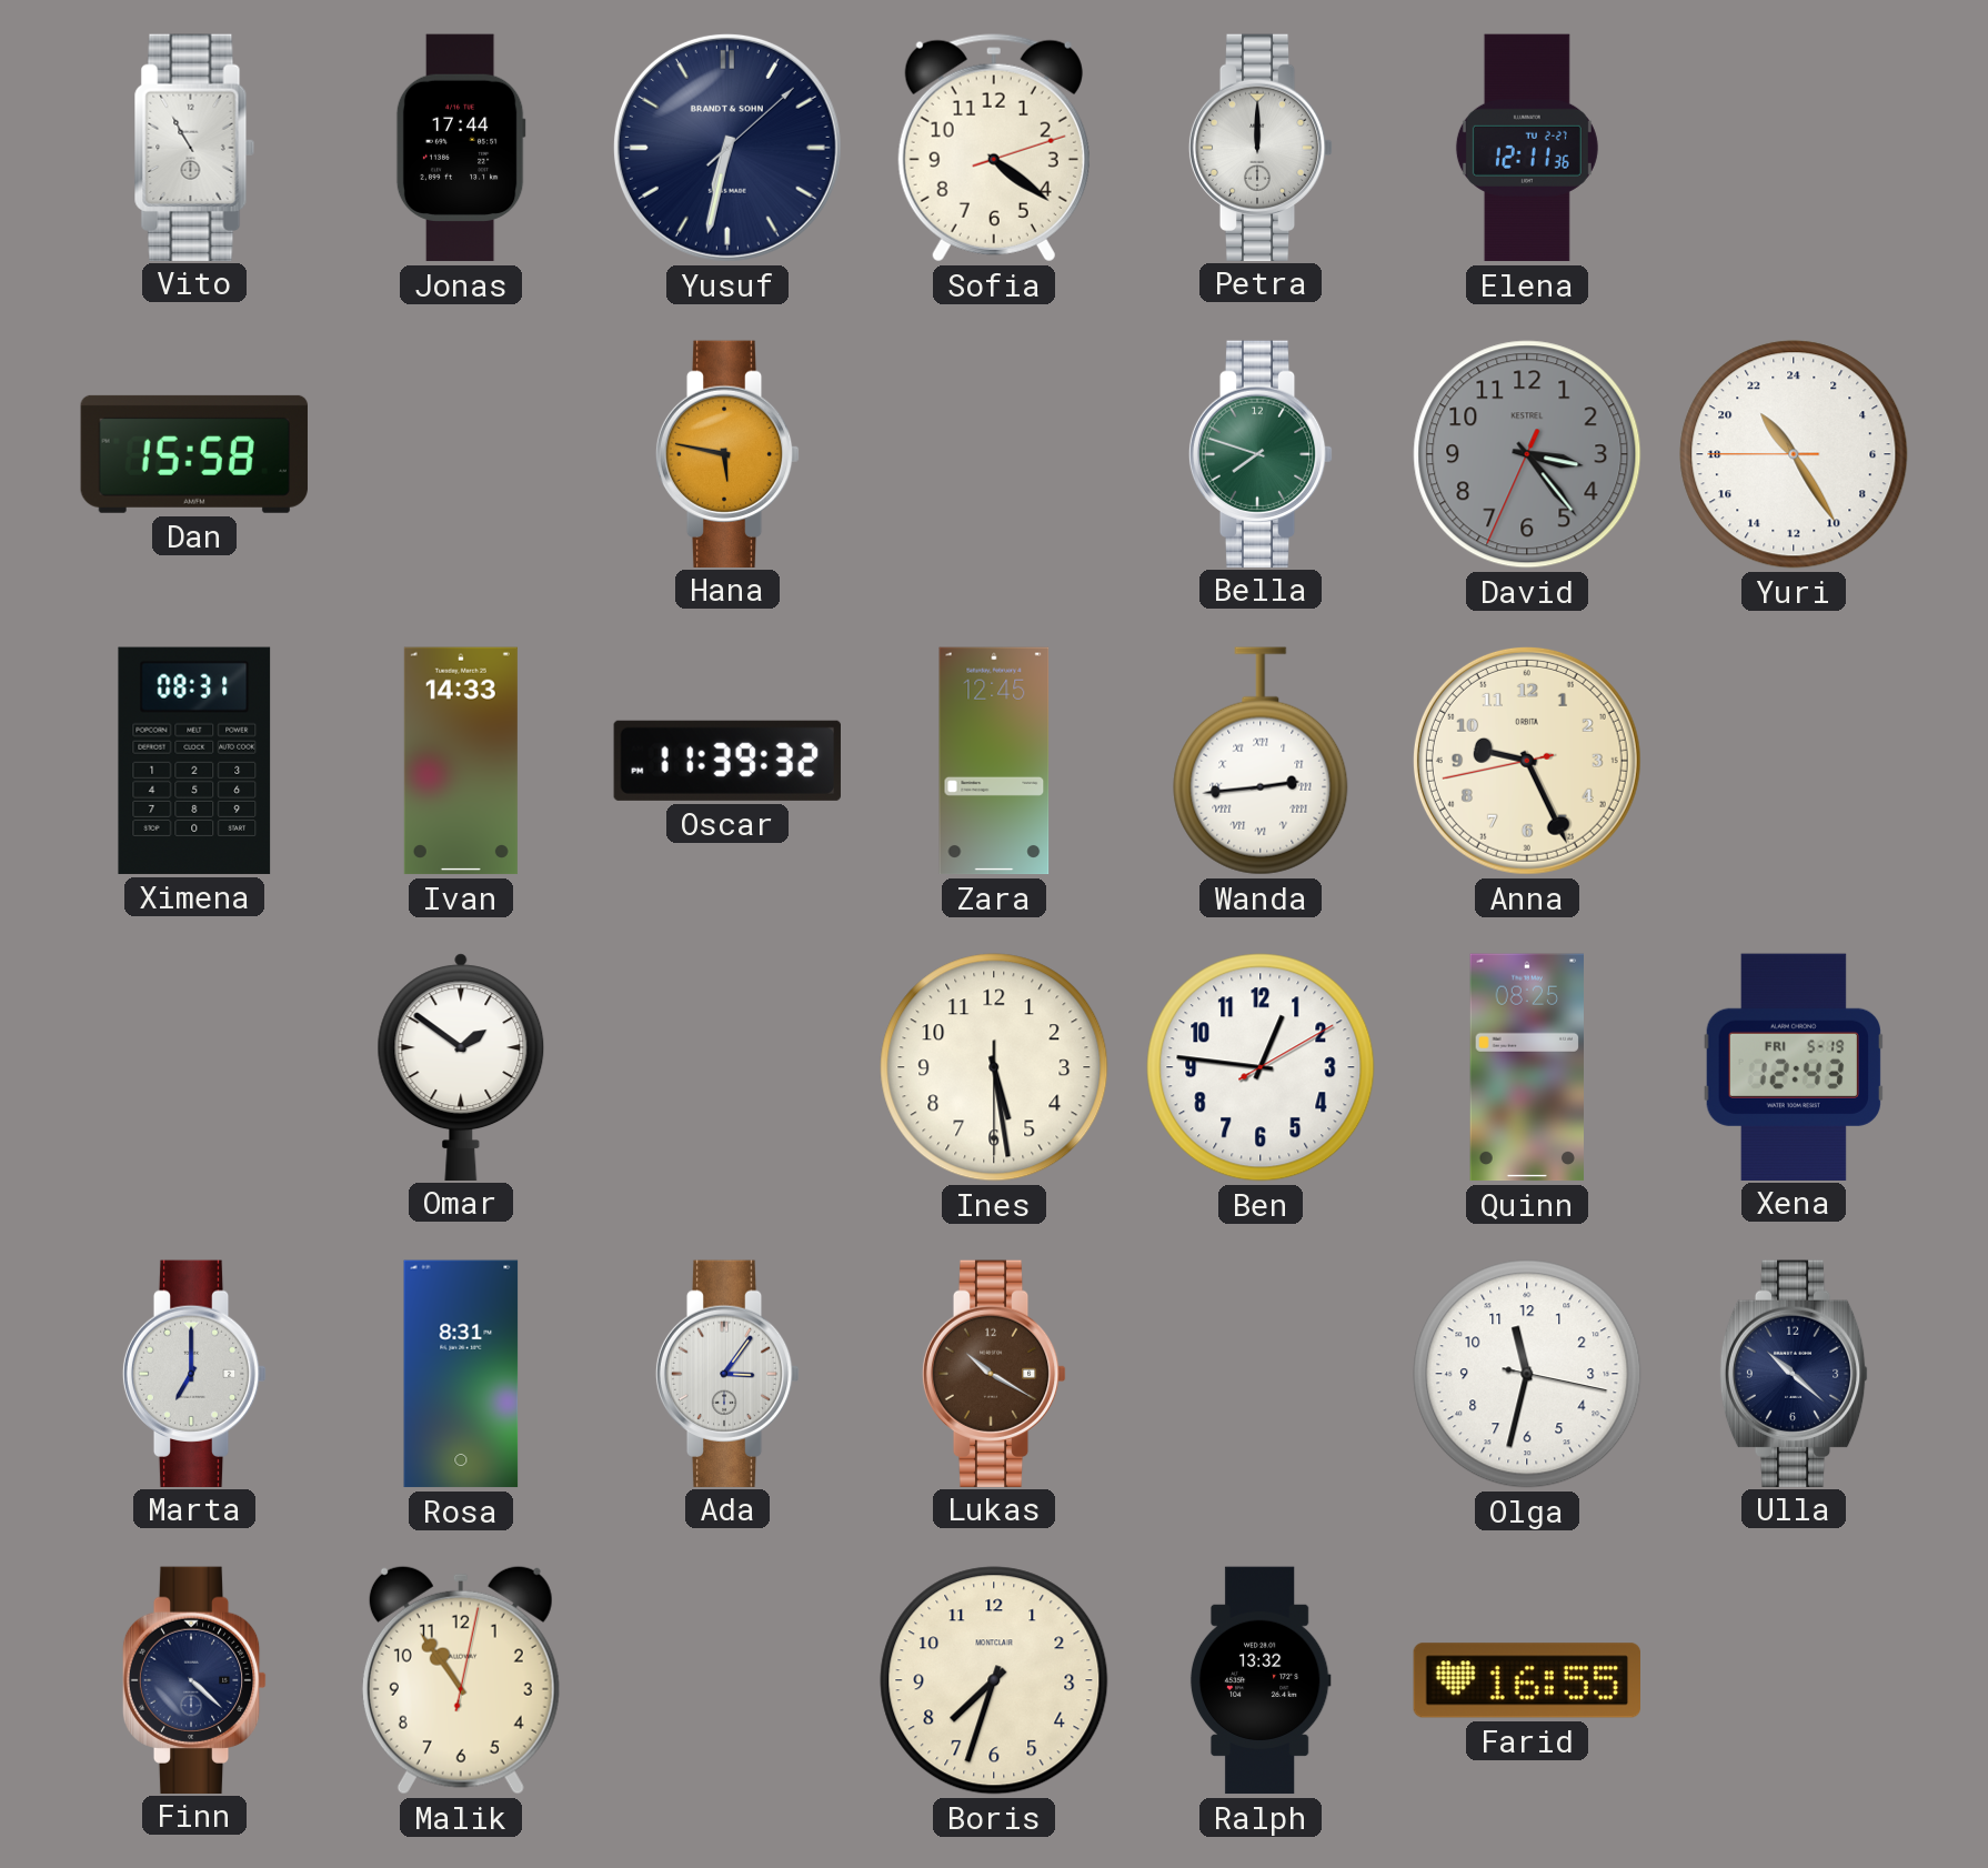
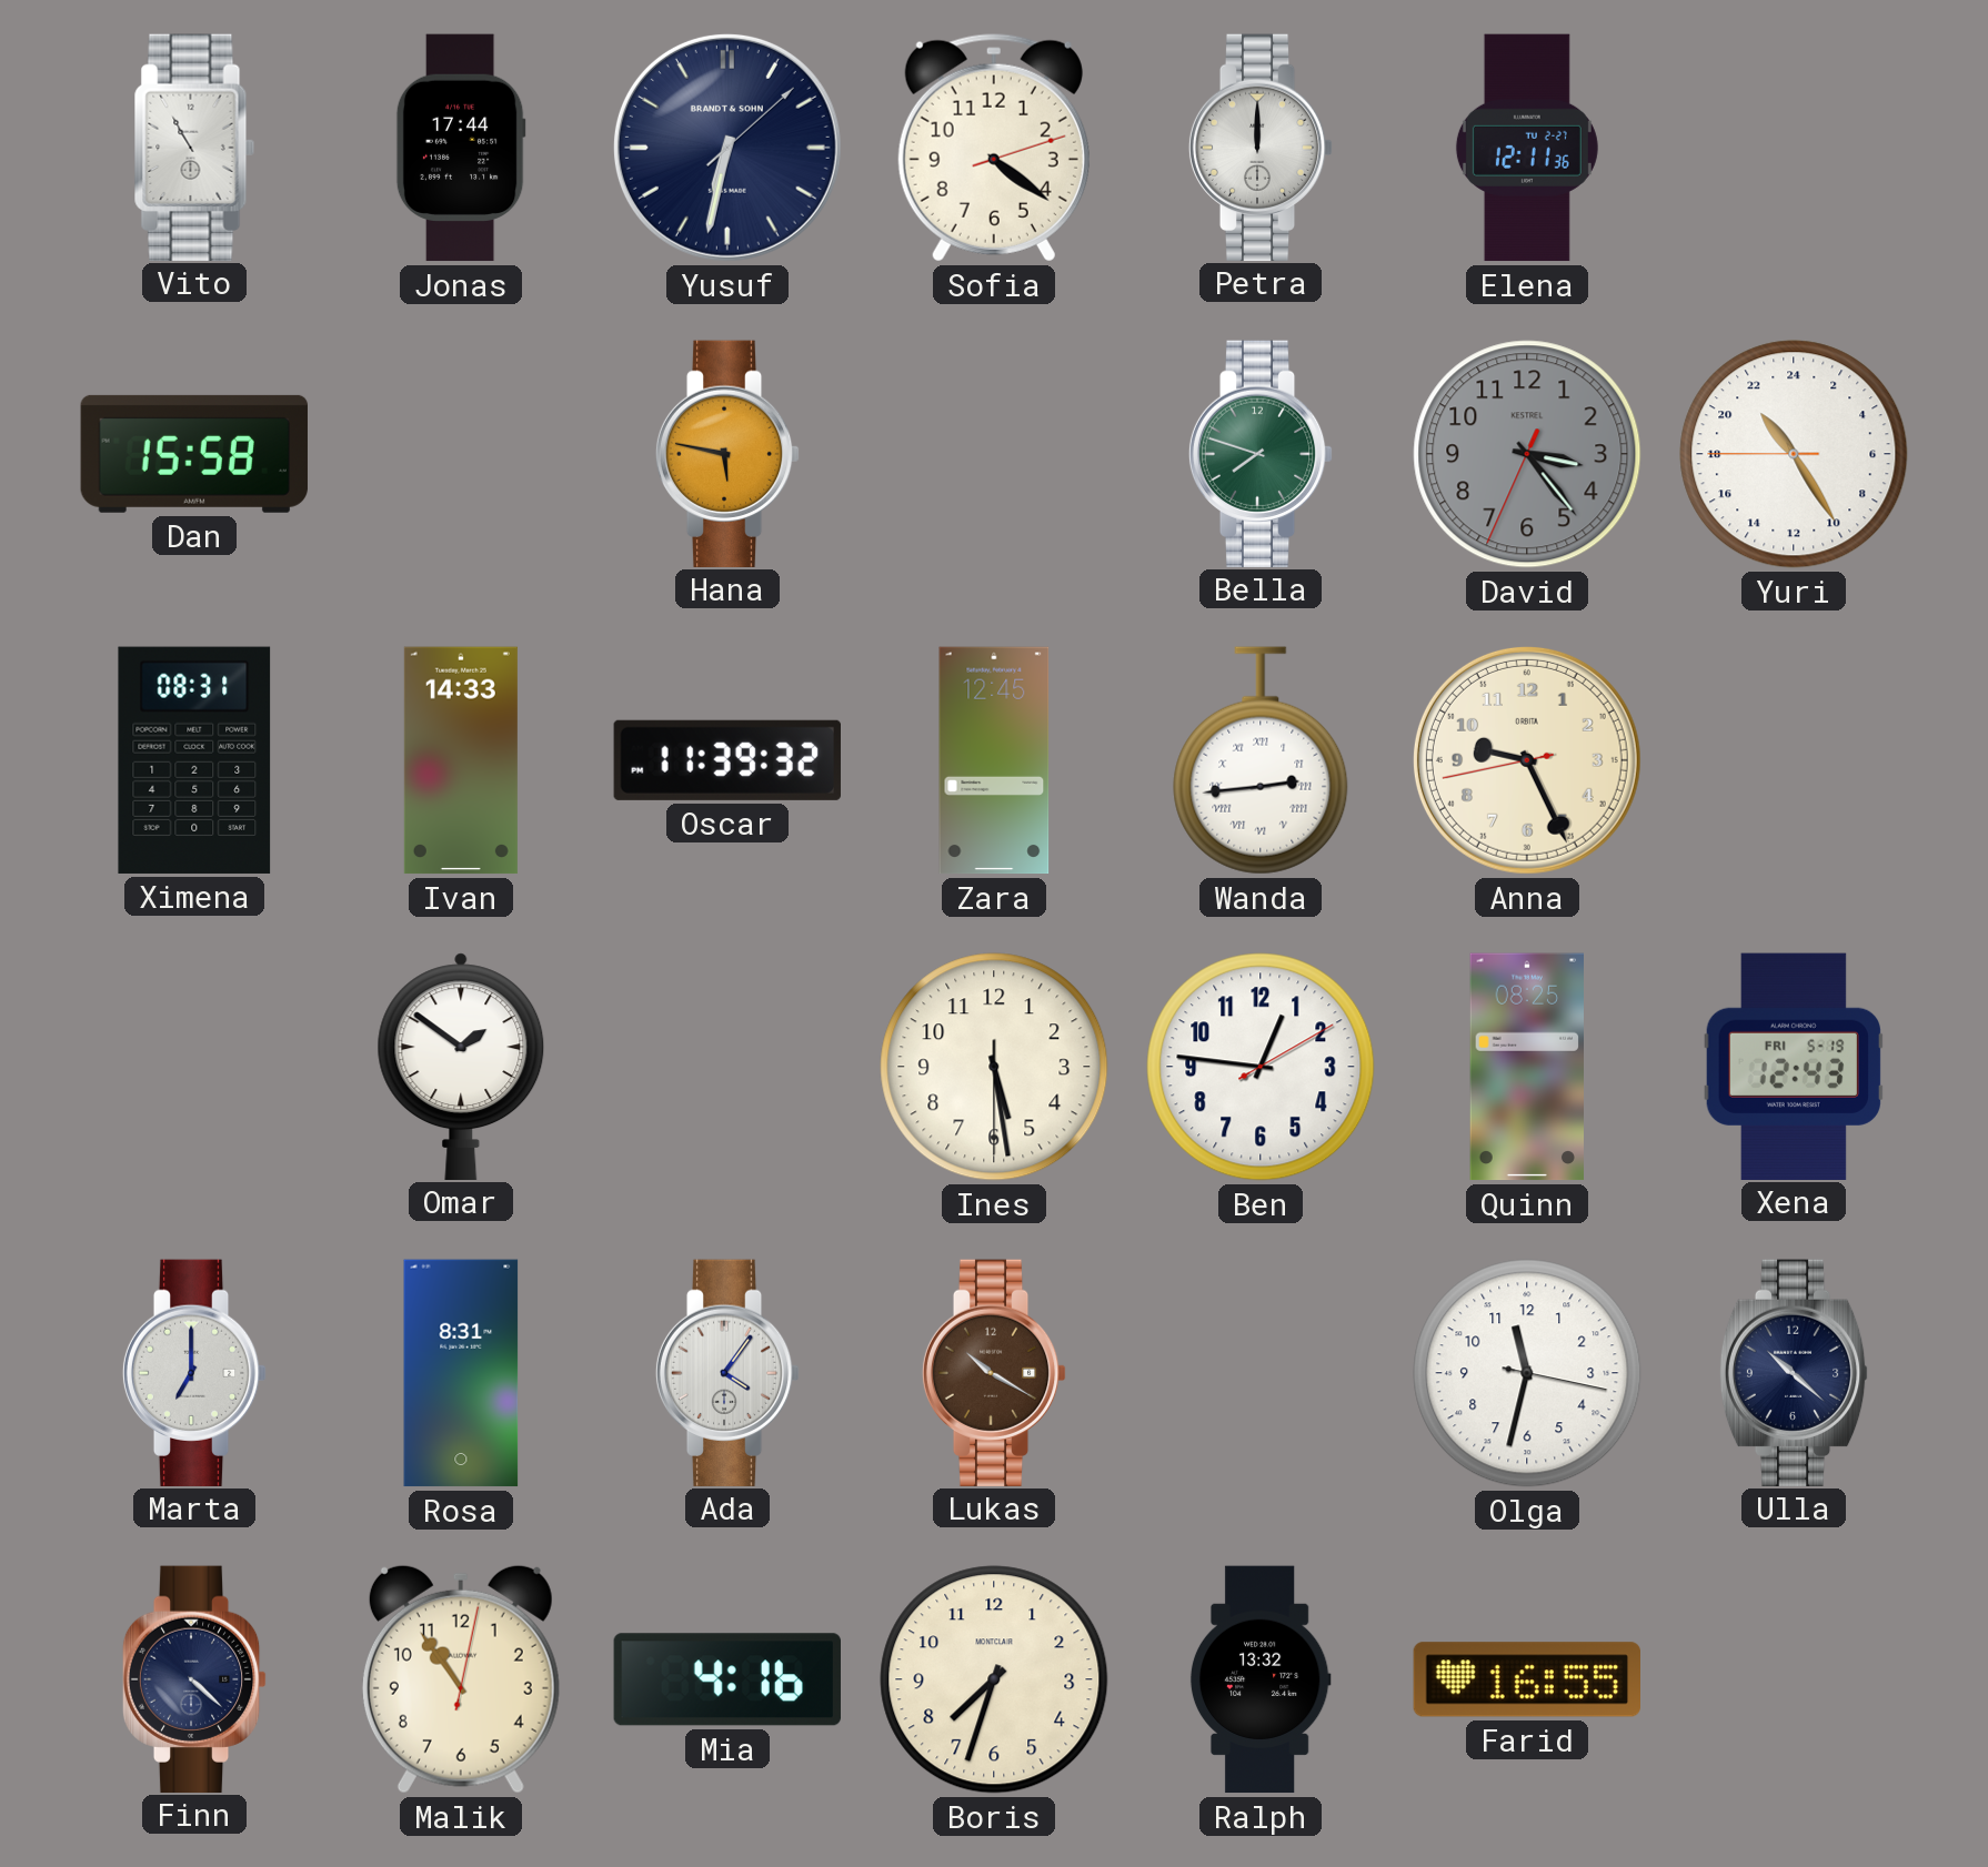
Ada: 3:06 -> 4:06
Mia: none -> 4:16
